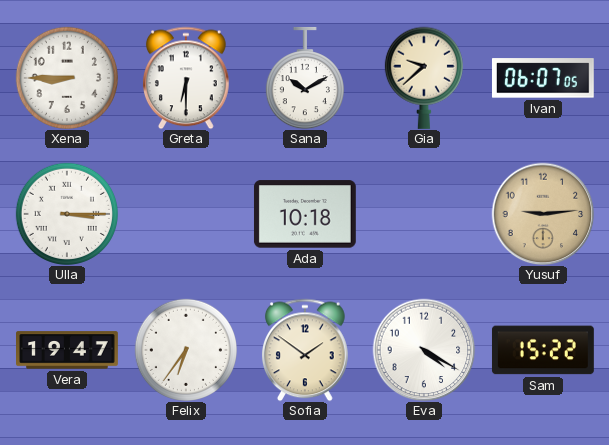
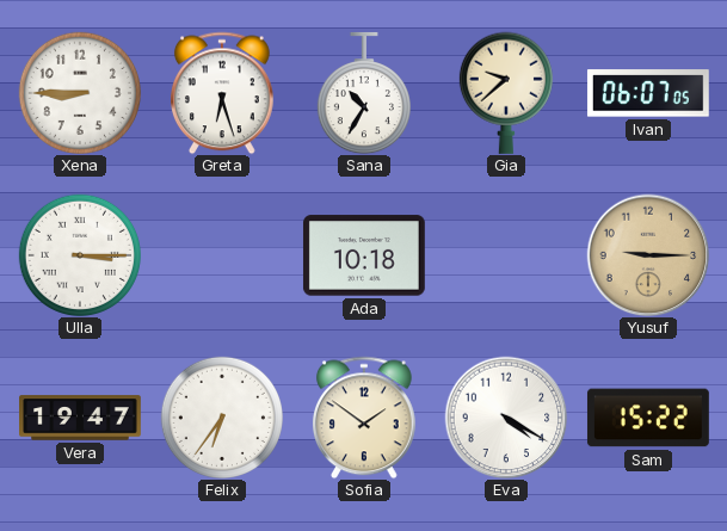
Greta: 6:30 -> 6:27
Sana: 10:10 -> 10:35
Yusuf: 9:14 -> 9:15
